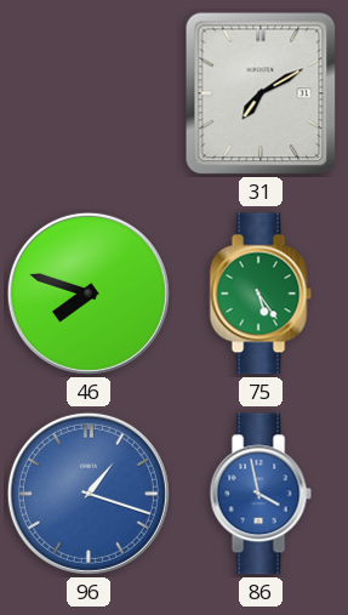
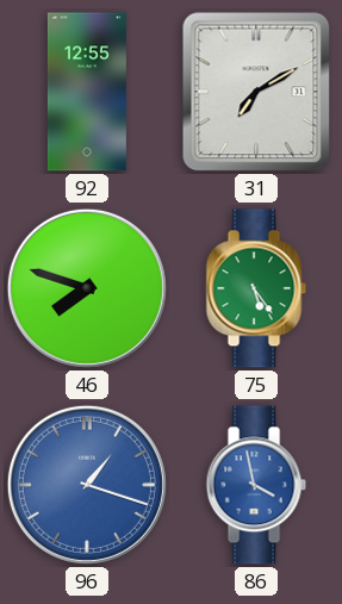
92: none -> 12:55
